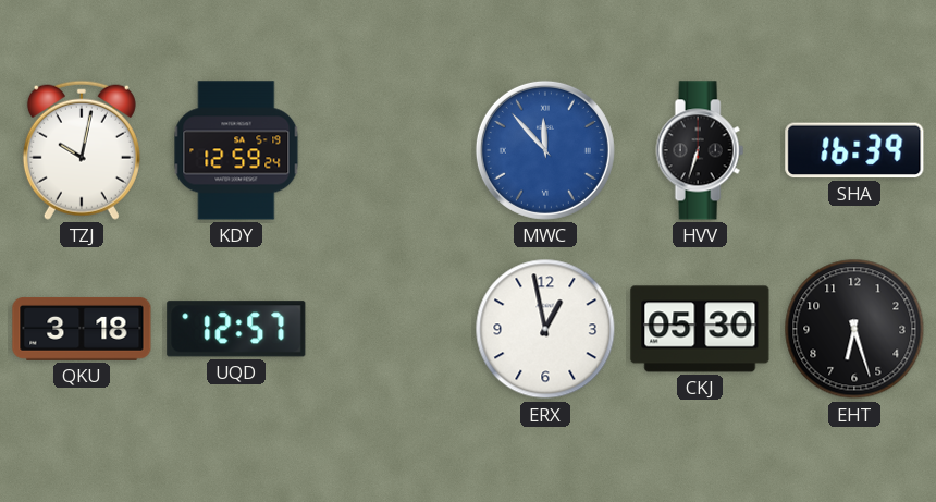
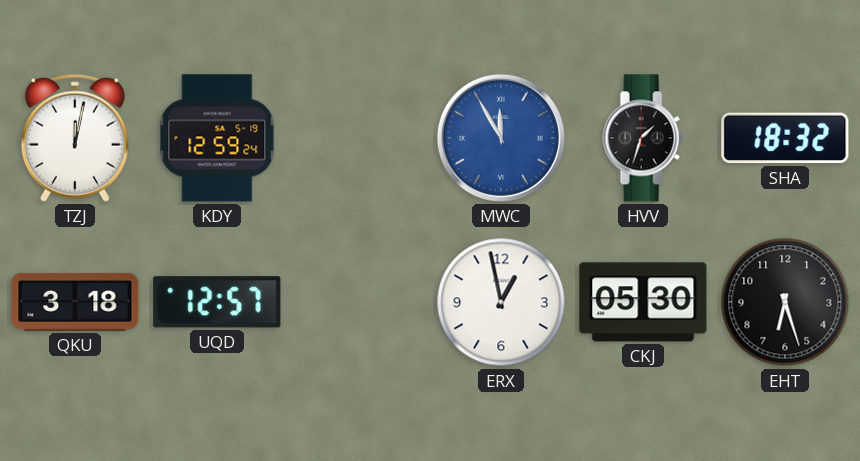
TZJ: 10:02 -> 12:02
MWC: 11:53 -> 11:55
HVV: 6:33 -> 1:33
SHA: 16:39 -> 18:32
